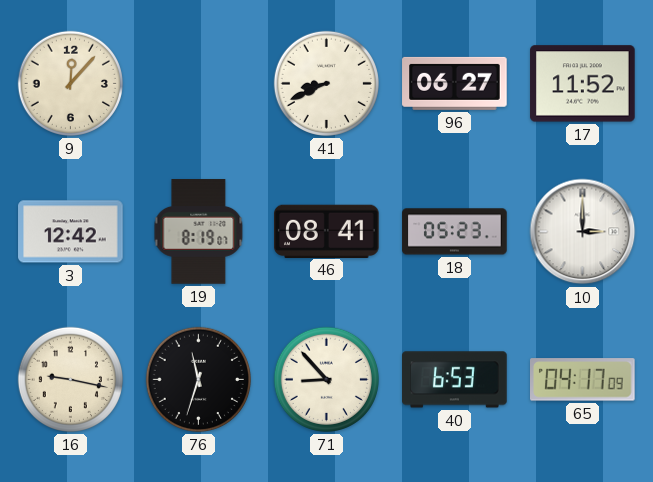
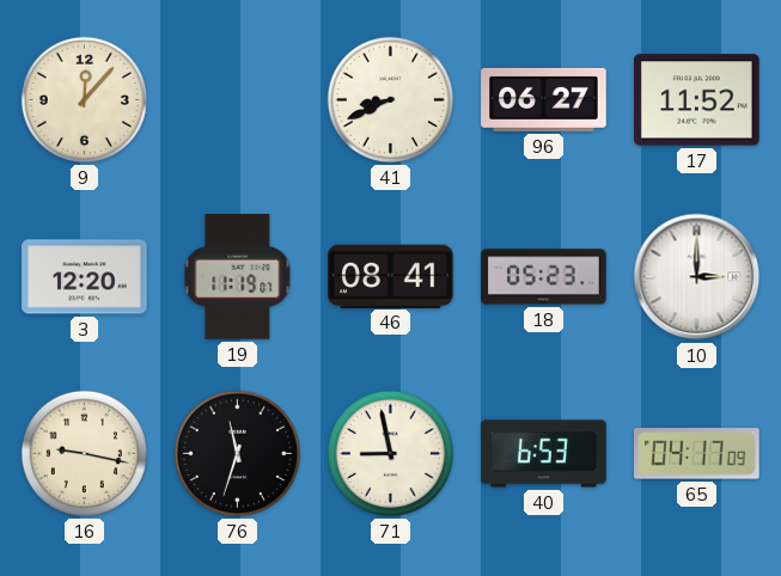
3: 12:42 -> 12:20
19: 8:19 -> 11:19
71: 8:53 -> 8:58
